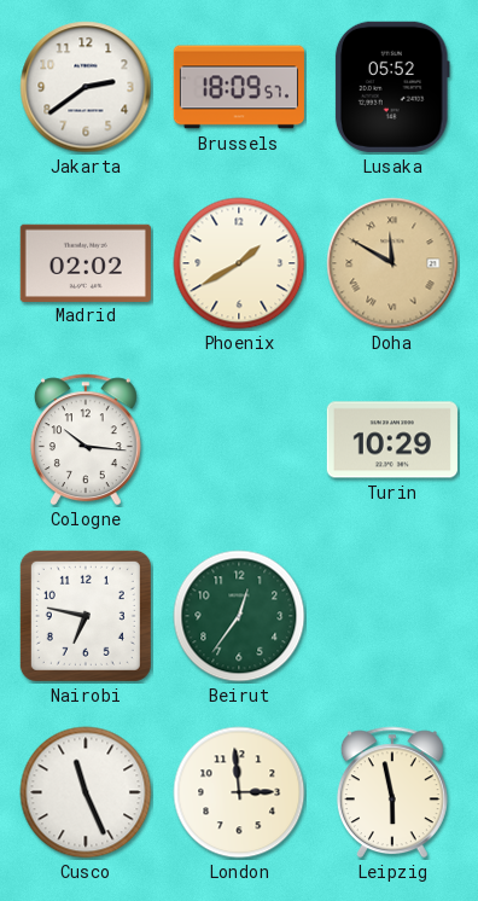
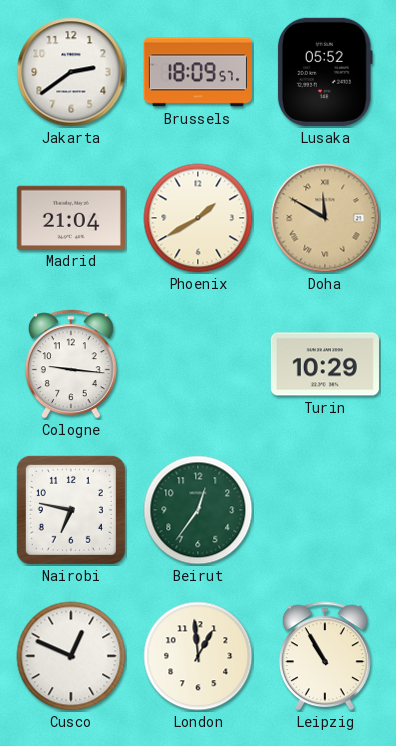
Madrid: 02:02 -> 21:04
Cologne: 10:16 -> 9:16
Cusco: 11:26 -> 12:49
London: 2:59 -> 12:59
Leipzig: 5:58 -> 10:55
